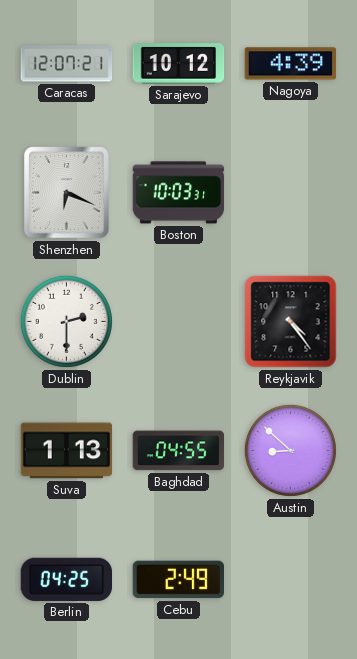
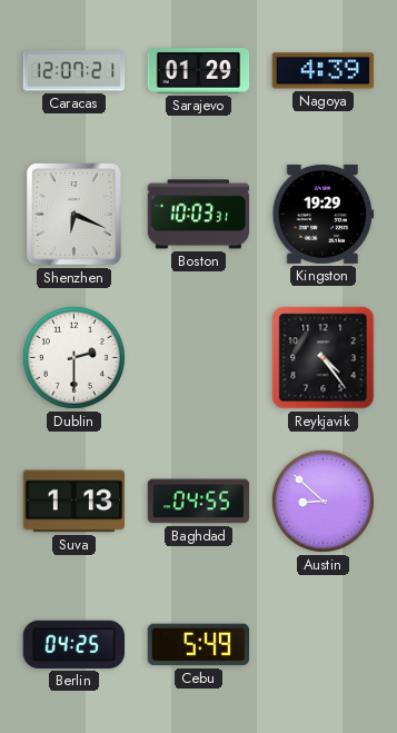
Sarajevo: 10:12 -> 01:29
Kingston: none -> 19:29
Cebu: 2:49 -> 5:49
